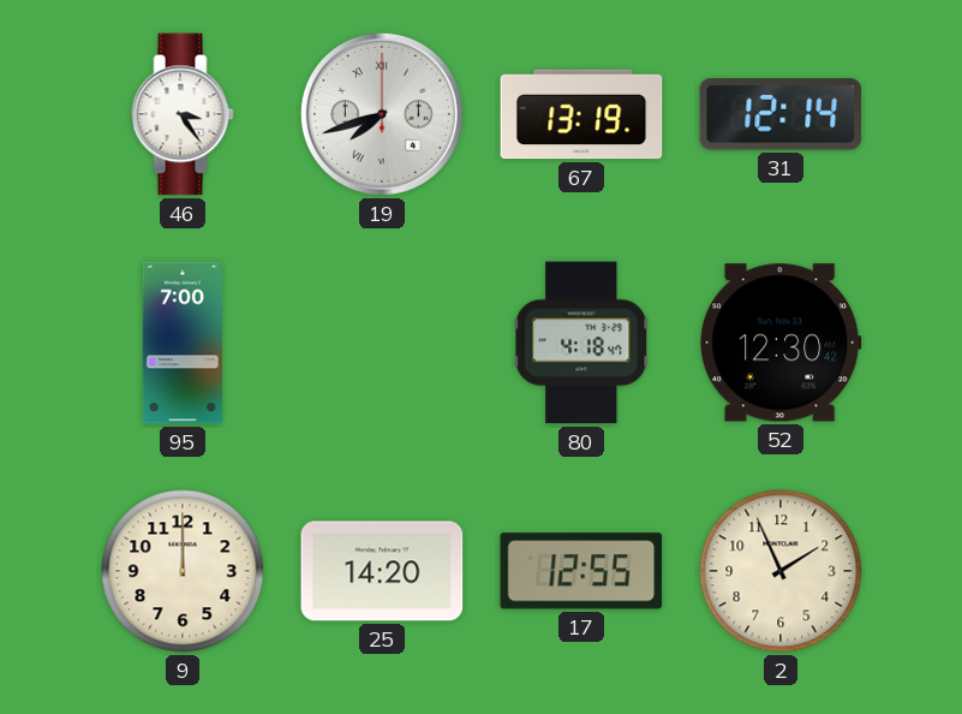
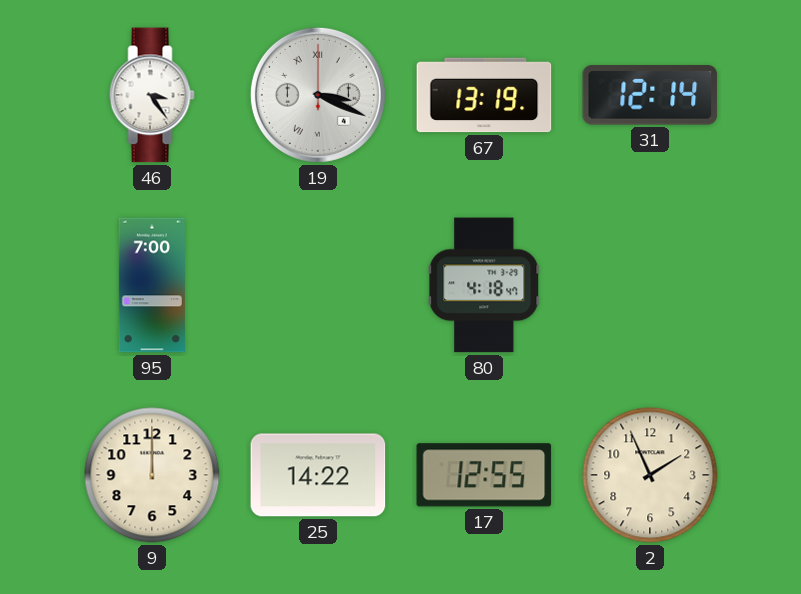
19: 7:42 -> 3:19
52: 12:30 -> none
25: 14:20 -> 14:22
